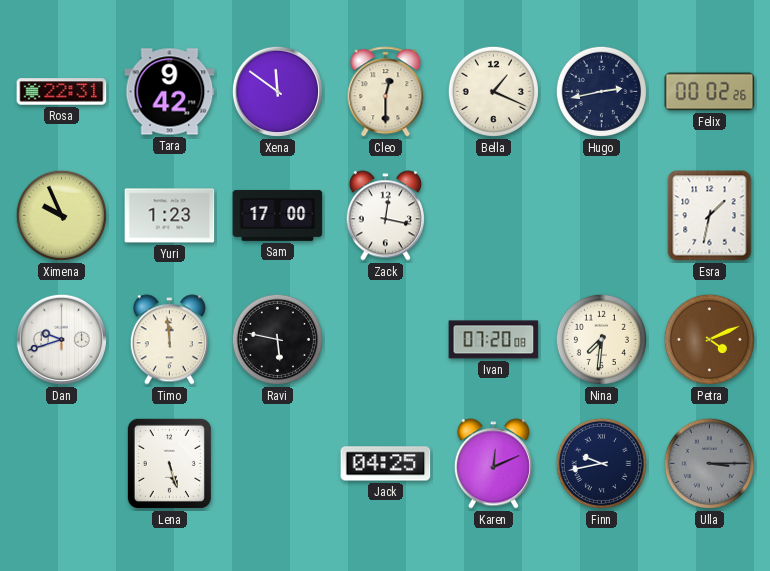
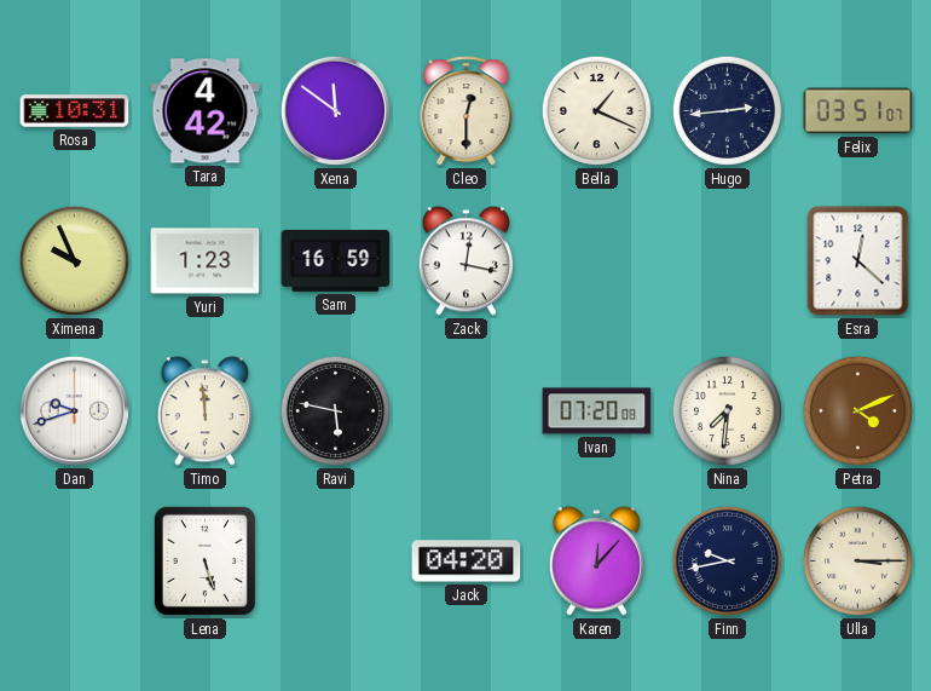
Rosa: 22:31 -> 10:31
Tara: 9:42 -> 4:42
Hugo: 2:43 -> 2:44
Felix: 00:02 -> 03:51
Sam: 17:00 -> 16:59
Esra: 1:32 -> 12:22
Jack: 04:25 -> 04:20
Karen: 12:11 -> 12:07
Ulla dial: grey -> cream
